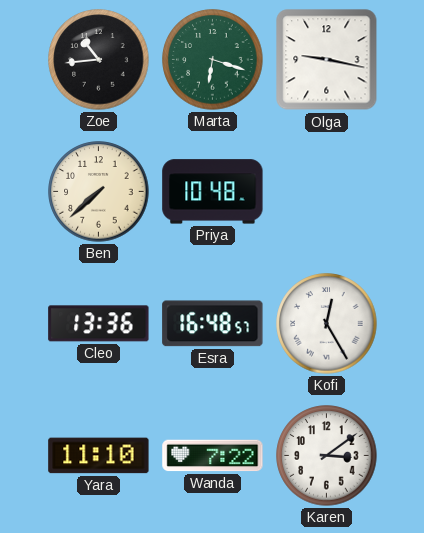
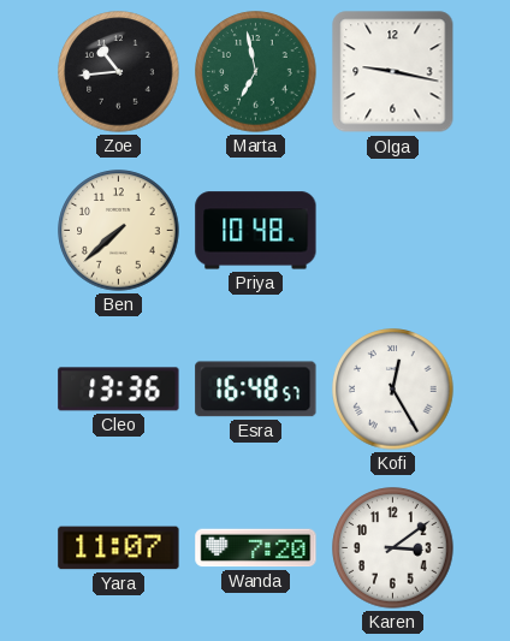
Marta: 6:18 -> 6:58
Yara: 11:10 -> 11:07
Wanda: 7:22 -> 7:20
